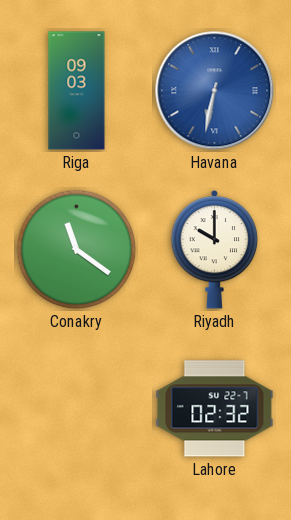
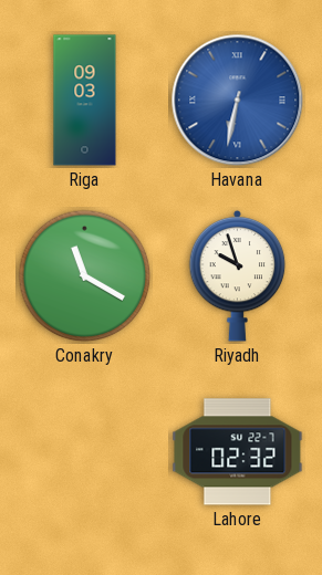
Conakry: 11:21 -> 11:20
Riyadh: 10:00 -> 9:57
